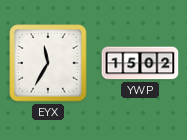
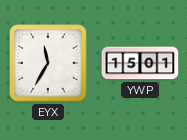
YWP: 15:02 -> 15:01
